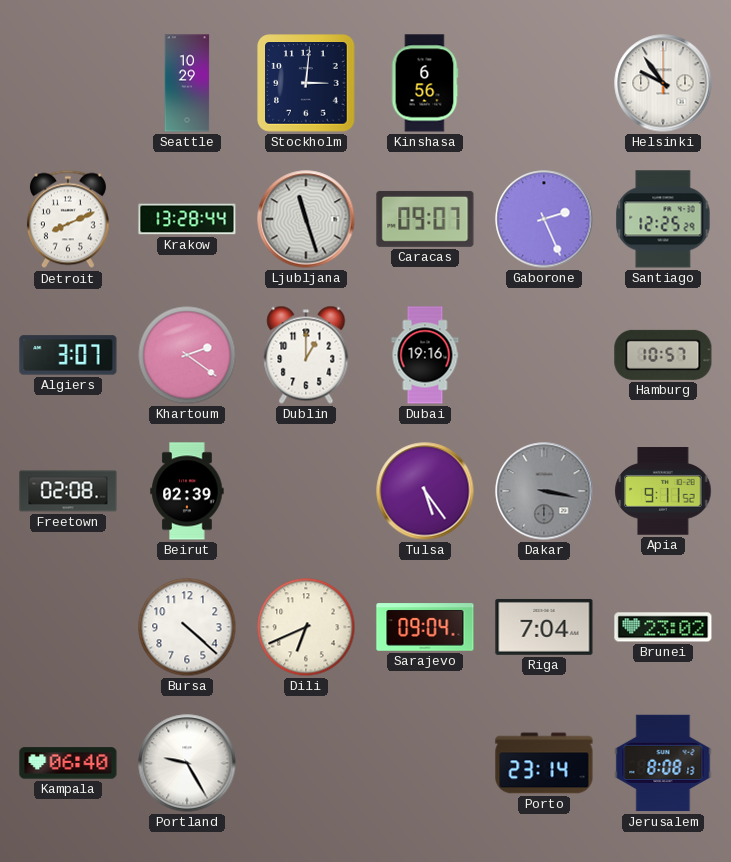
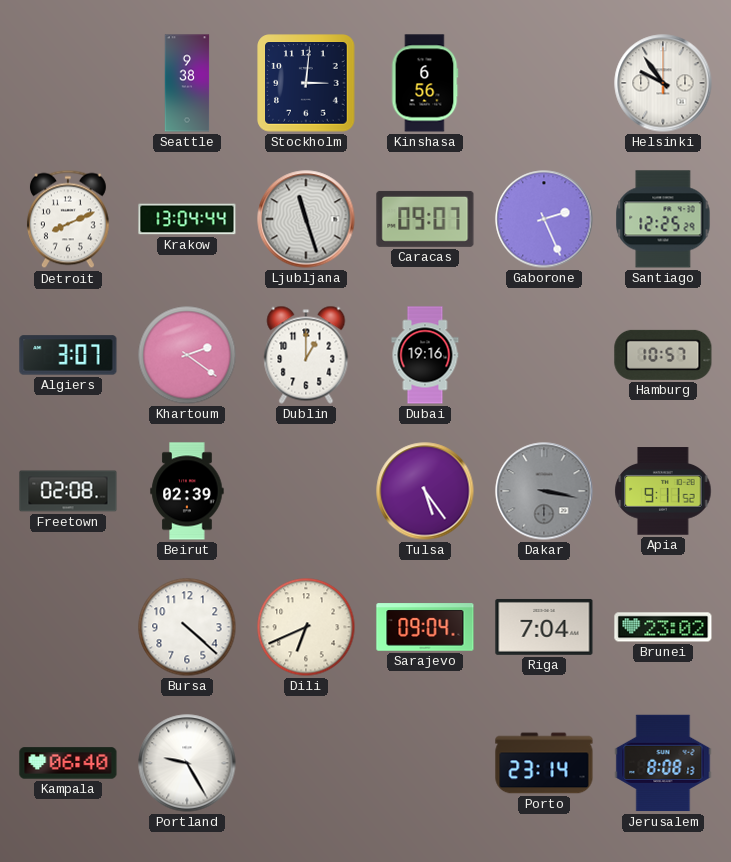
Seattle: 10:29 -> 9:38
Krakow: 13:28 -> 13:04
